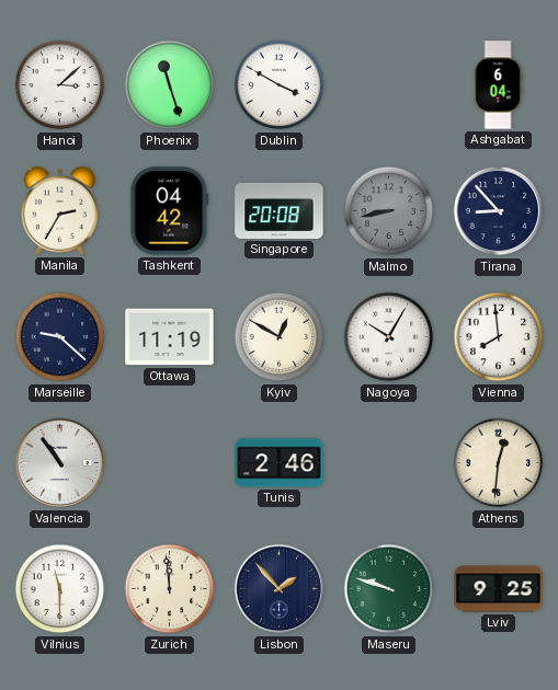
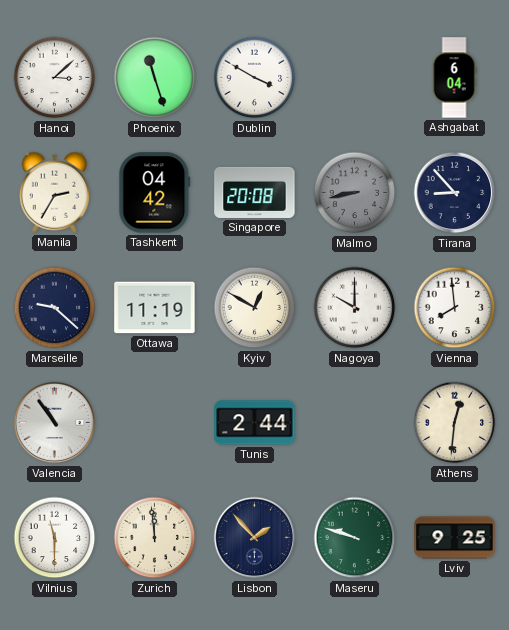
Nagoya: 10:05 -> 10:00
Tunis: 2:46 -> 2:44
